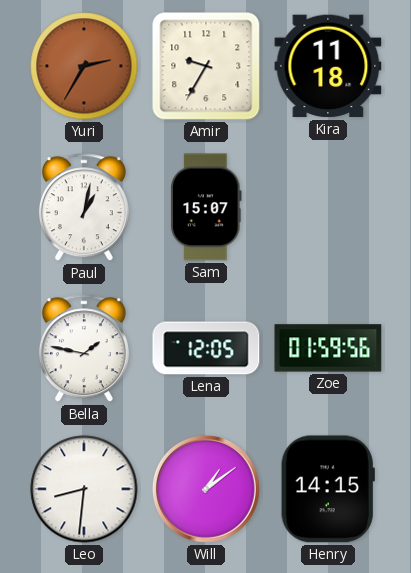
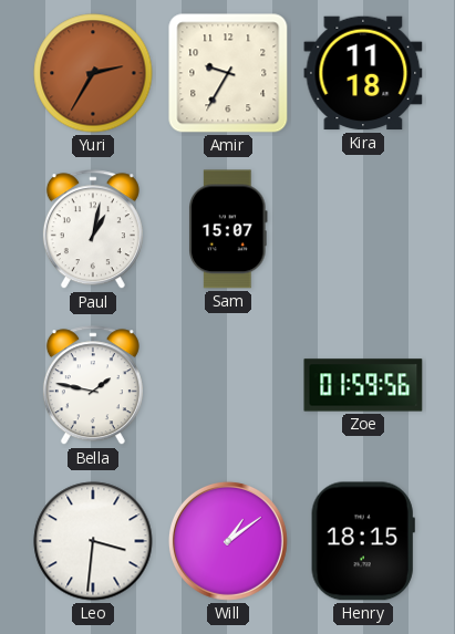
Lena: 12:05 -> none
Leo: 8:31 -> 3:31
Henry: 14:15 -> 18:15
